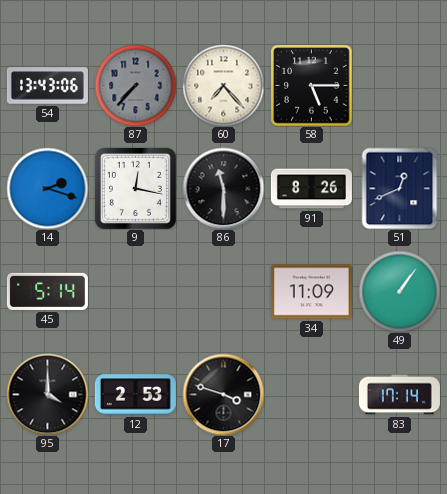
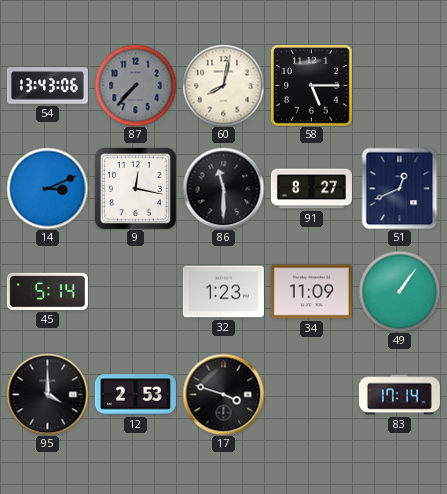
60: 7:23 -> 8:02
14: 2:18 -> 3:11
91: 8:26 -> 8:27
32: none -> 1:23
